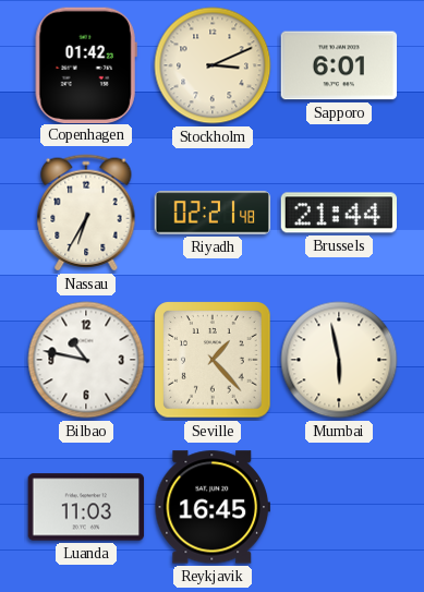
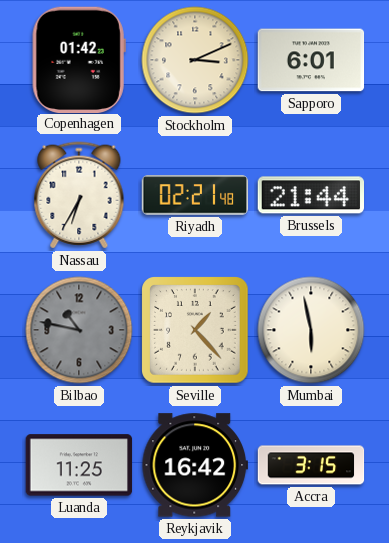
Bilbao dial: white -> grey
Luanda: 11:03 -> 11:25
Reykjavik: 16:45 -> 16:42
Accra: none -> 3:15
